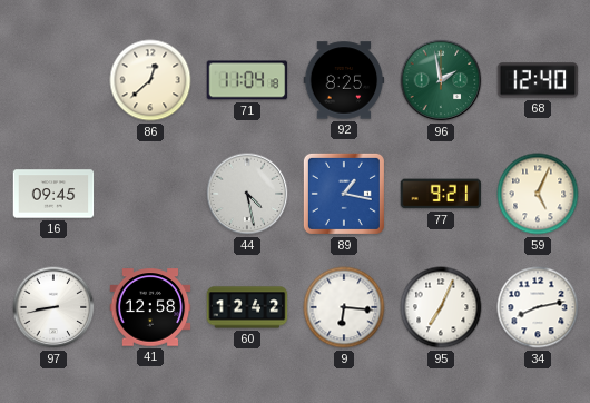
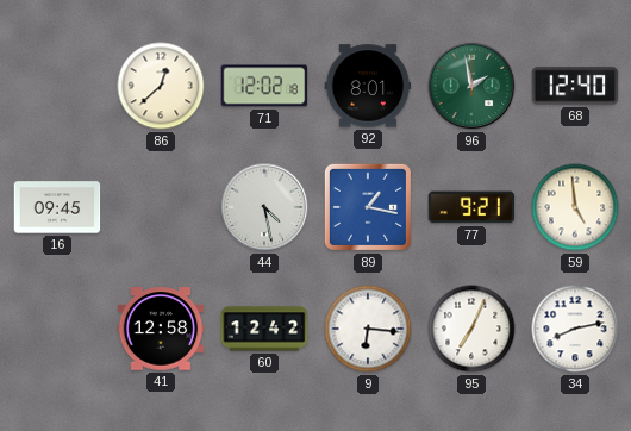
71: 11:04 -> 12:02
92: 8:25 -> 8:01
59: 5:04 -> 4:59
97: 8:43 -> none
